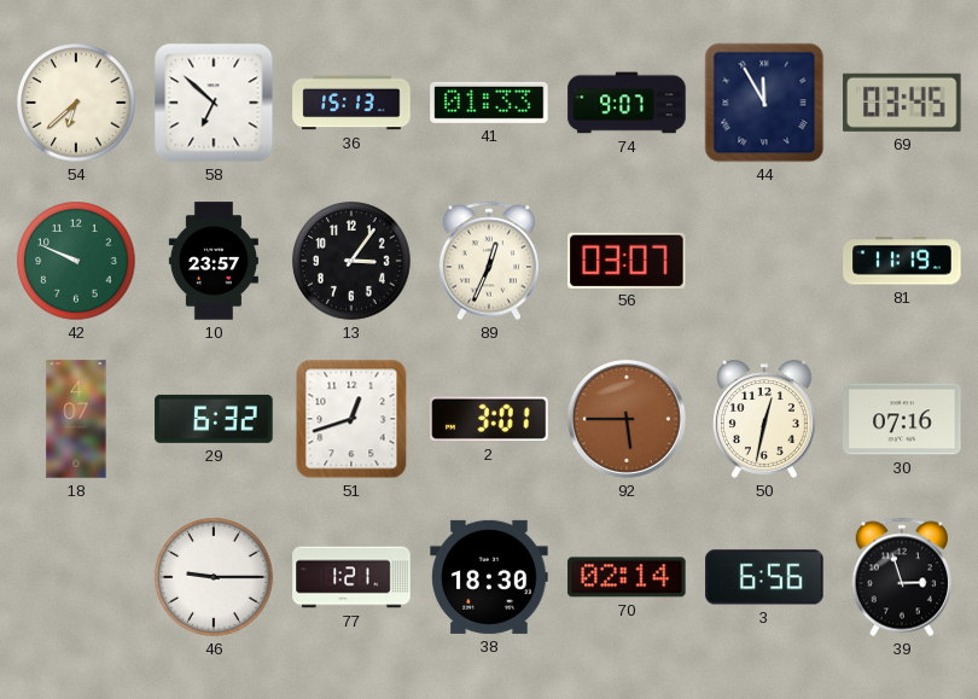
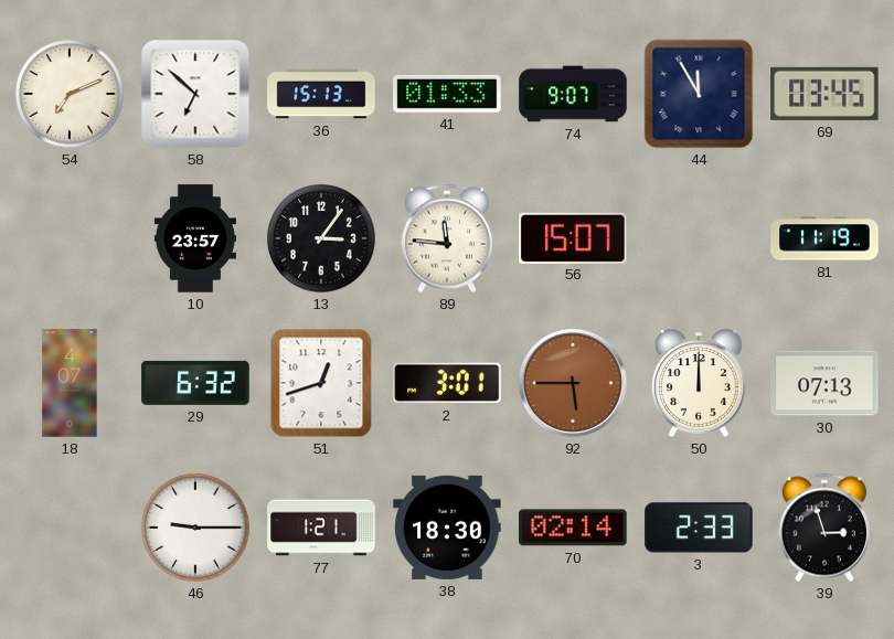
54: 6:38 -> 7:11
42: 9:49 -> none
89: 12:34 -> 11:46
56: 03:07 -> 15:07
50: 12:32 -> 12:00
30: 07:16 -> 07:13
3: 6:56 -> 2:33
